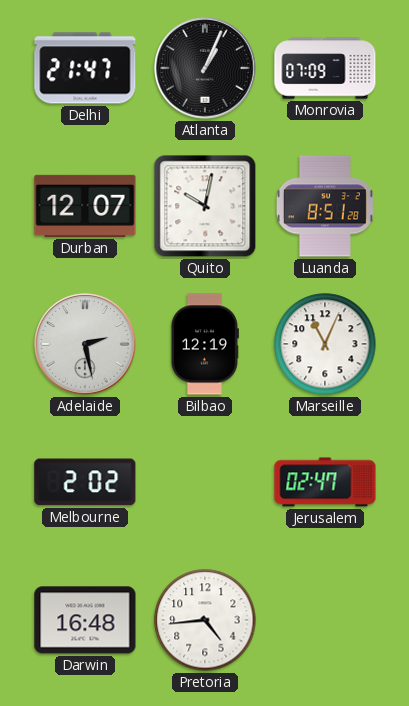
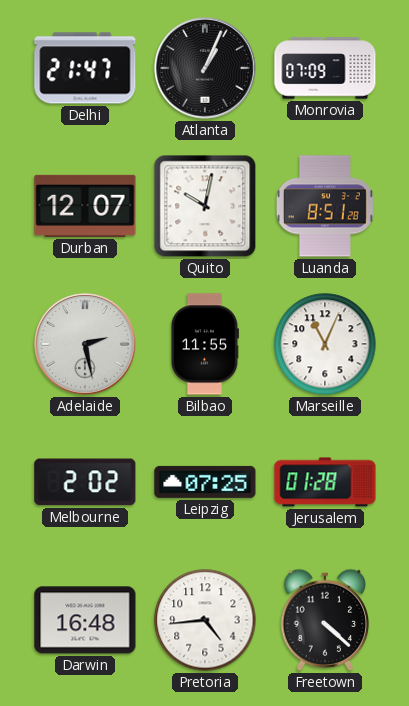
Bilbao: 12:19 -> 11:55
Leipzig: none -> 07:25
Jerusalem: 02:47 -> 01:28
Freetown: none -> 4:22
